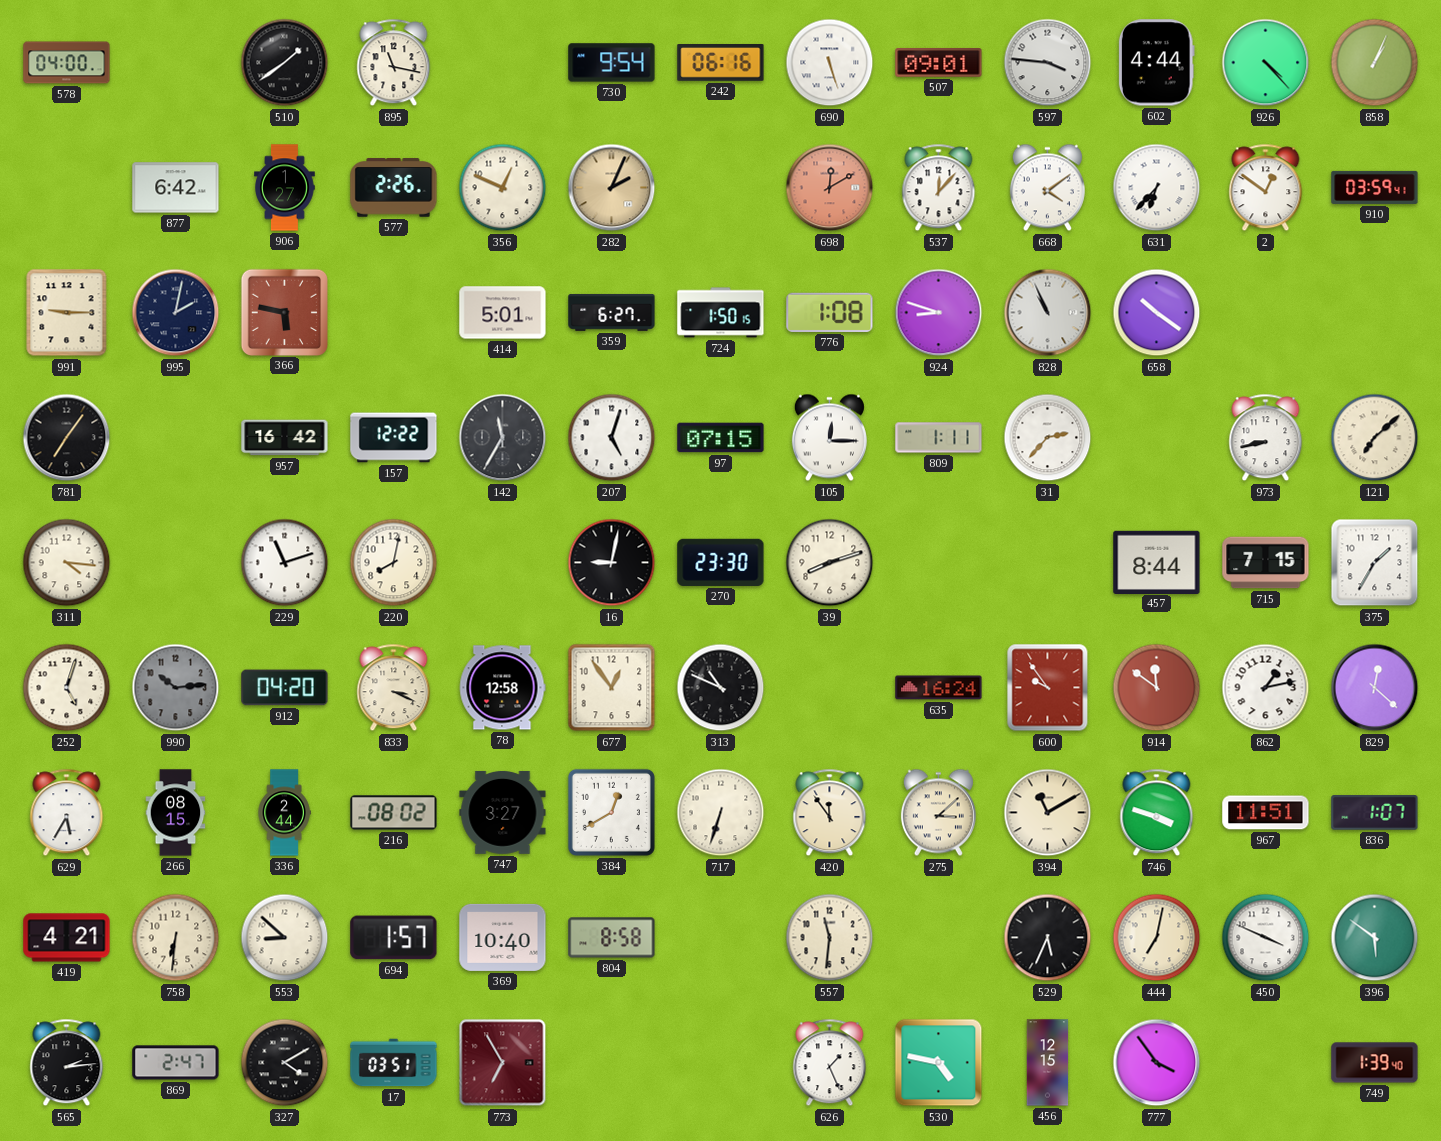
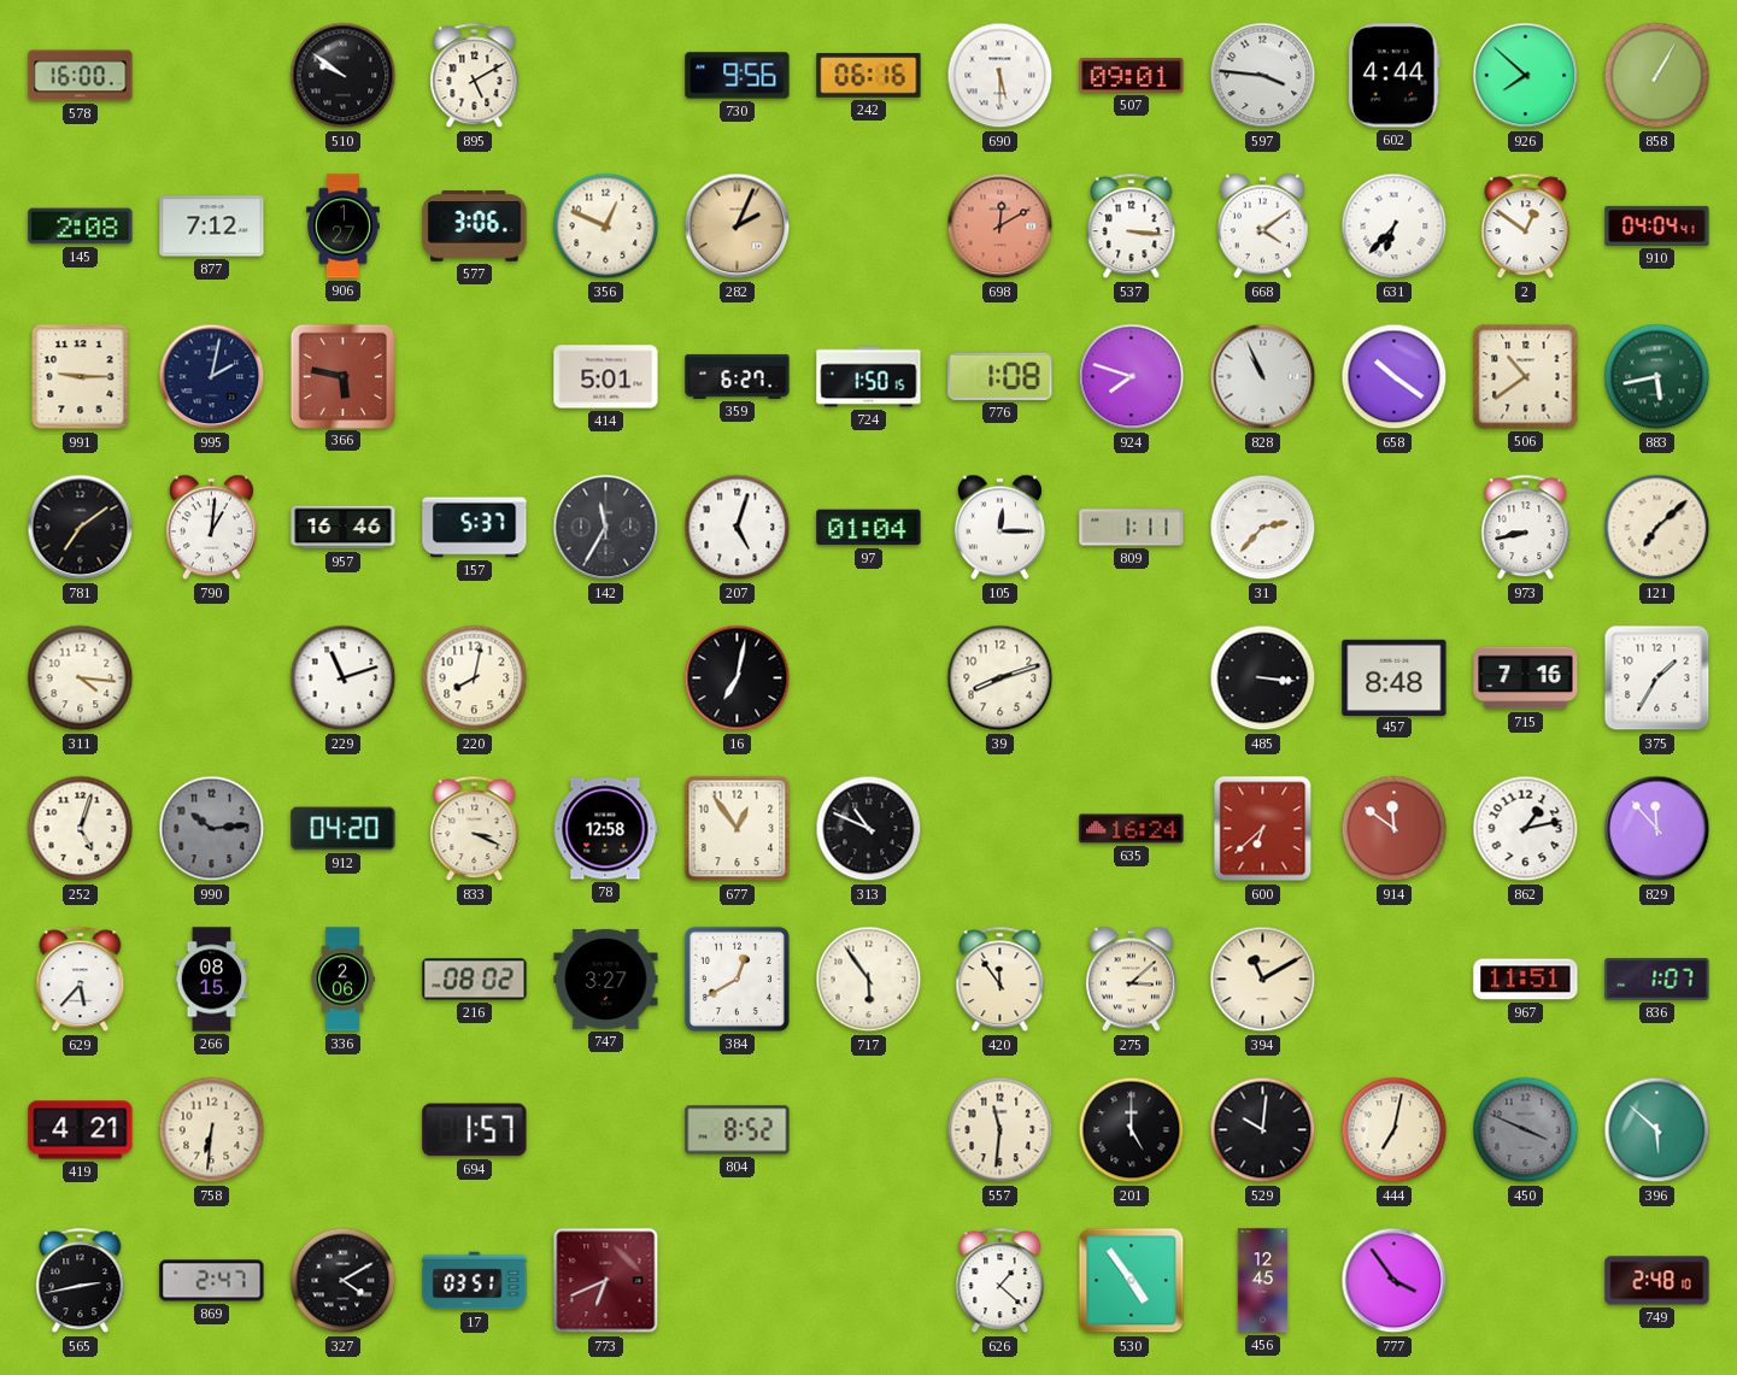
578: 04:00 -> 16:00
510: 1:39 -> 9:51
895: 11:17 -> 5:10
730: 9:54 -> 9:56
690: 5:27 -> 5:30
926: 4:23 -> 7:52
858: 1:04 -> 1:05
145: none -> 2:08
877: 6:42 -> 7:12
577: 2:26 -> 3:06
537: 12:07 -> 3:16
910: 03:59 -> 04:04
924: 8:48 -> 7:48
506: none -> 10:39
883: none -> 5:43
781: 7:06 -> 7:09
790: none -> 1:01
957: 16:42 -> 16:46
157: 12:22 -> 5:37
97: 07:15 -> 01:04
16: 9:02 -> 7:02
270: 23:30 -> none
485: none -> 3:16
457: 8:44 -> 8:48
715: 7:15 -> 7:16
600: 9:54 -> 6:38
829: 12:22 -> 11:53
629: 5:35 -> 5:37
336: 2:44 -> 2:06
717: 6:33 -> 5:54
746: 3:48 -> none
553: 8:52 -> none
369: 10:40 -> none
804: 8:58 -> 8:52
201: none -> 5:00
529: 5:34 -> 10:01
450 dial: white -> grey
396: 5:51 -> 5:52
565: 2:14 -> 2:43
773: 6:55 -> 6:41
626: 1:26 -> 1:22
530: 4:47 -> 4:54
456: 12:15 -> 12:45
749: 1:39 -> 2:48
